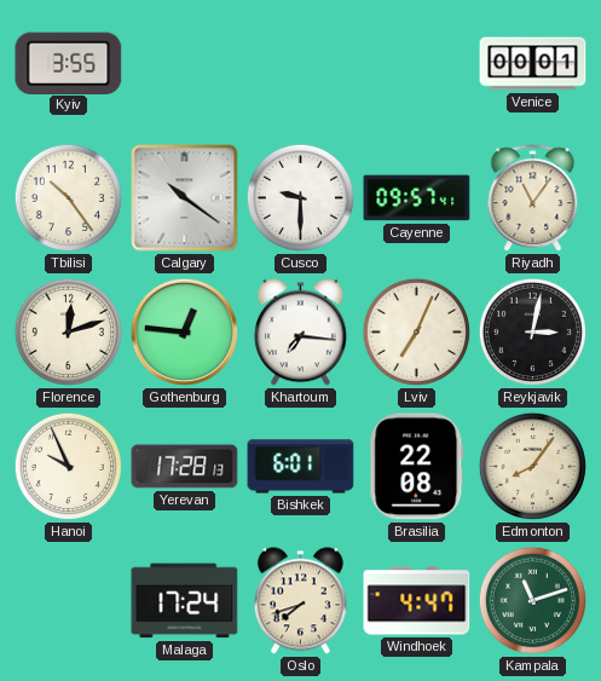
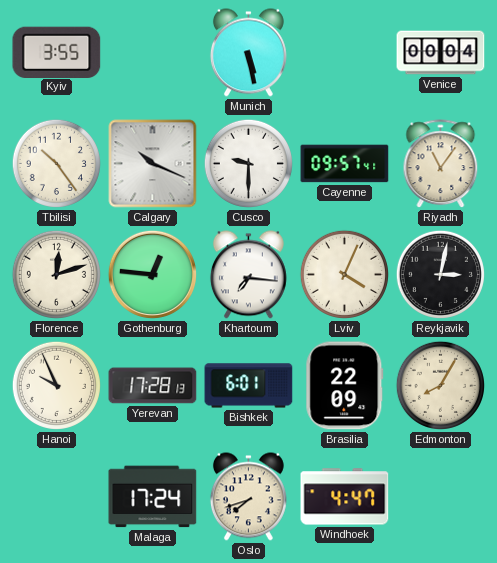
Munich: none -> 5:28
Venice: 00:01 -> 00:04
Calgary: 10:21 -> 10:19
Lviv: 7:04 -> 4:04
Brasilia: 22:08 -> 22:09
Edmonton: 8:06 -> 8:05
Kampala: 11:12 -> none
